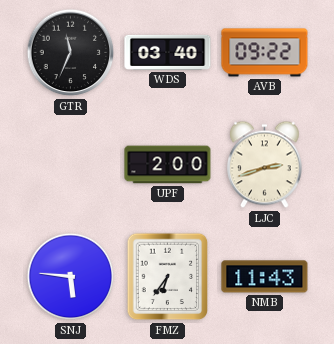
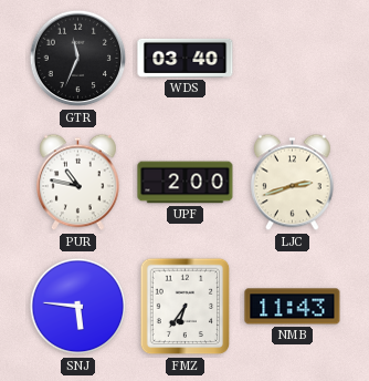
AVB: 09:22 -> none
PUR: none -> 10:47
